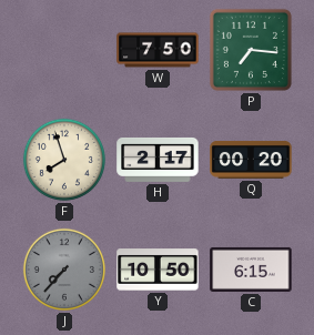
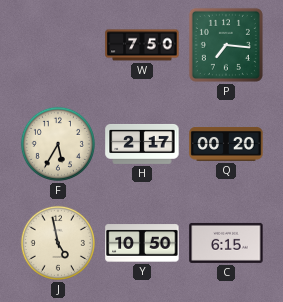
F: 7:57 -> 5:35
J: 7:37 -> 4:58
J dial: grey -> cream
